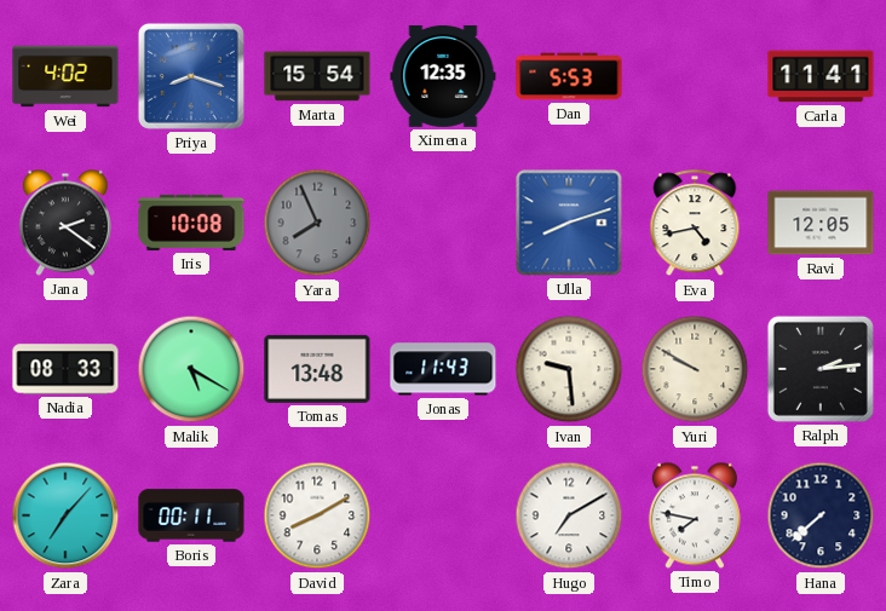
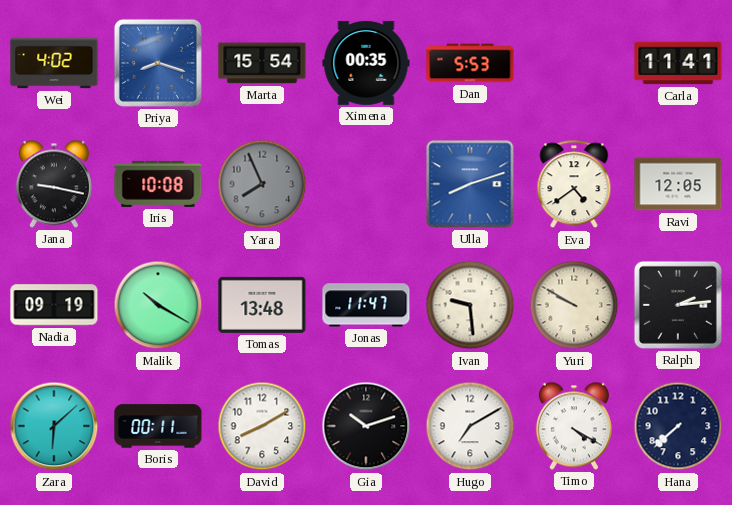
Ximena: 12:35 -> 00:35
Jana: 2:21 -> 9:17
Eva: 4:43 -> 4:39
Nadia: 08:33 -> 09:19
Malik: 5:20 -> 10:20
Jonas: 11:43 -> 11:47
Zara: 7:07 -> 6:08
Gia: none -> 10:12
Timo: 7:47 -> 4:20
